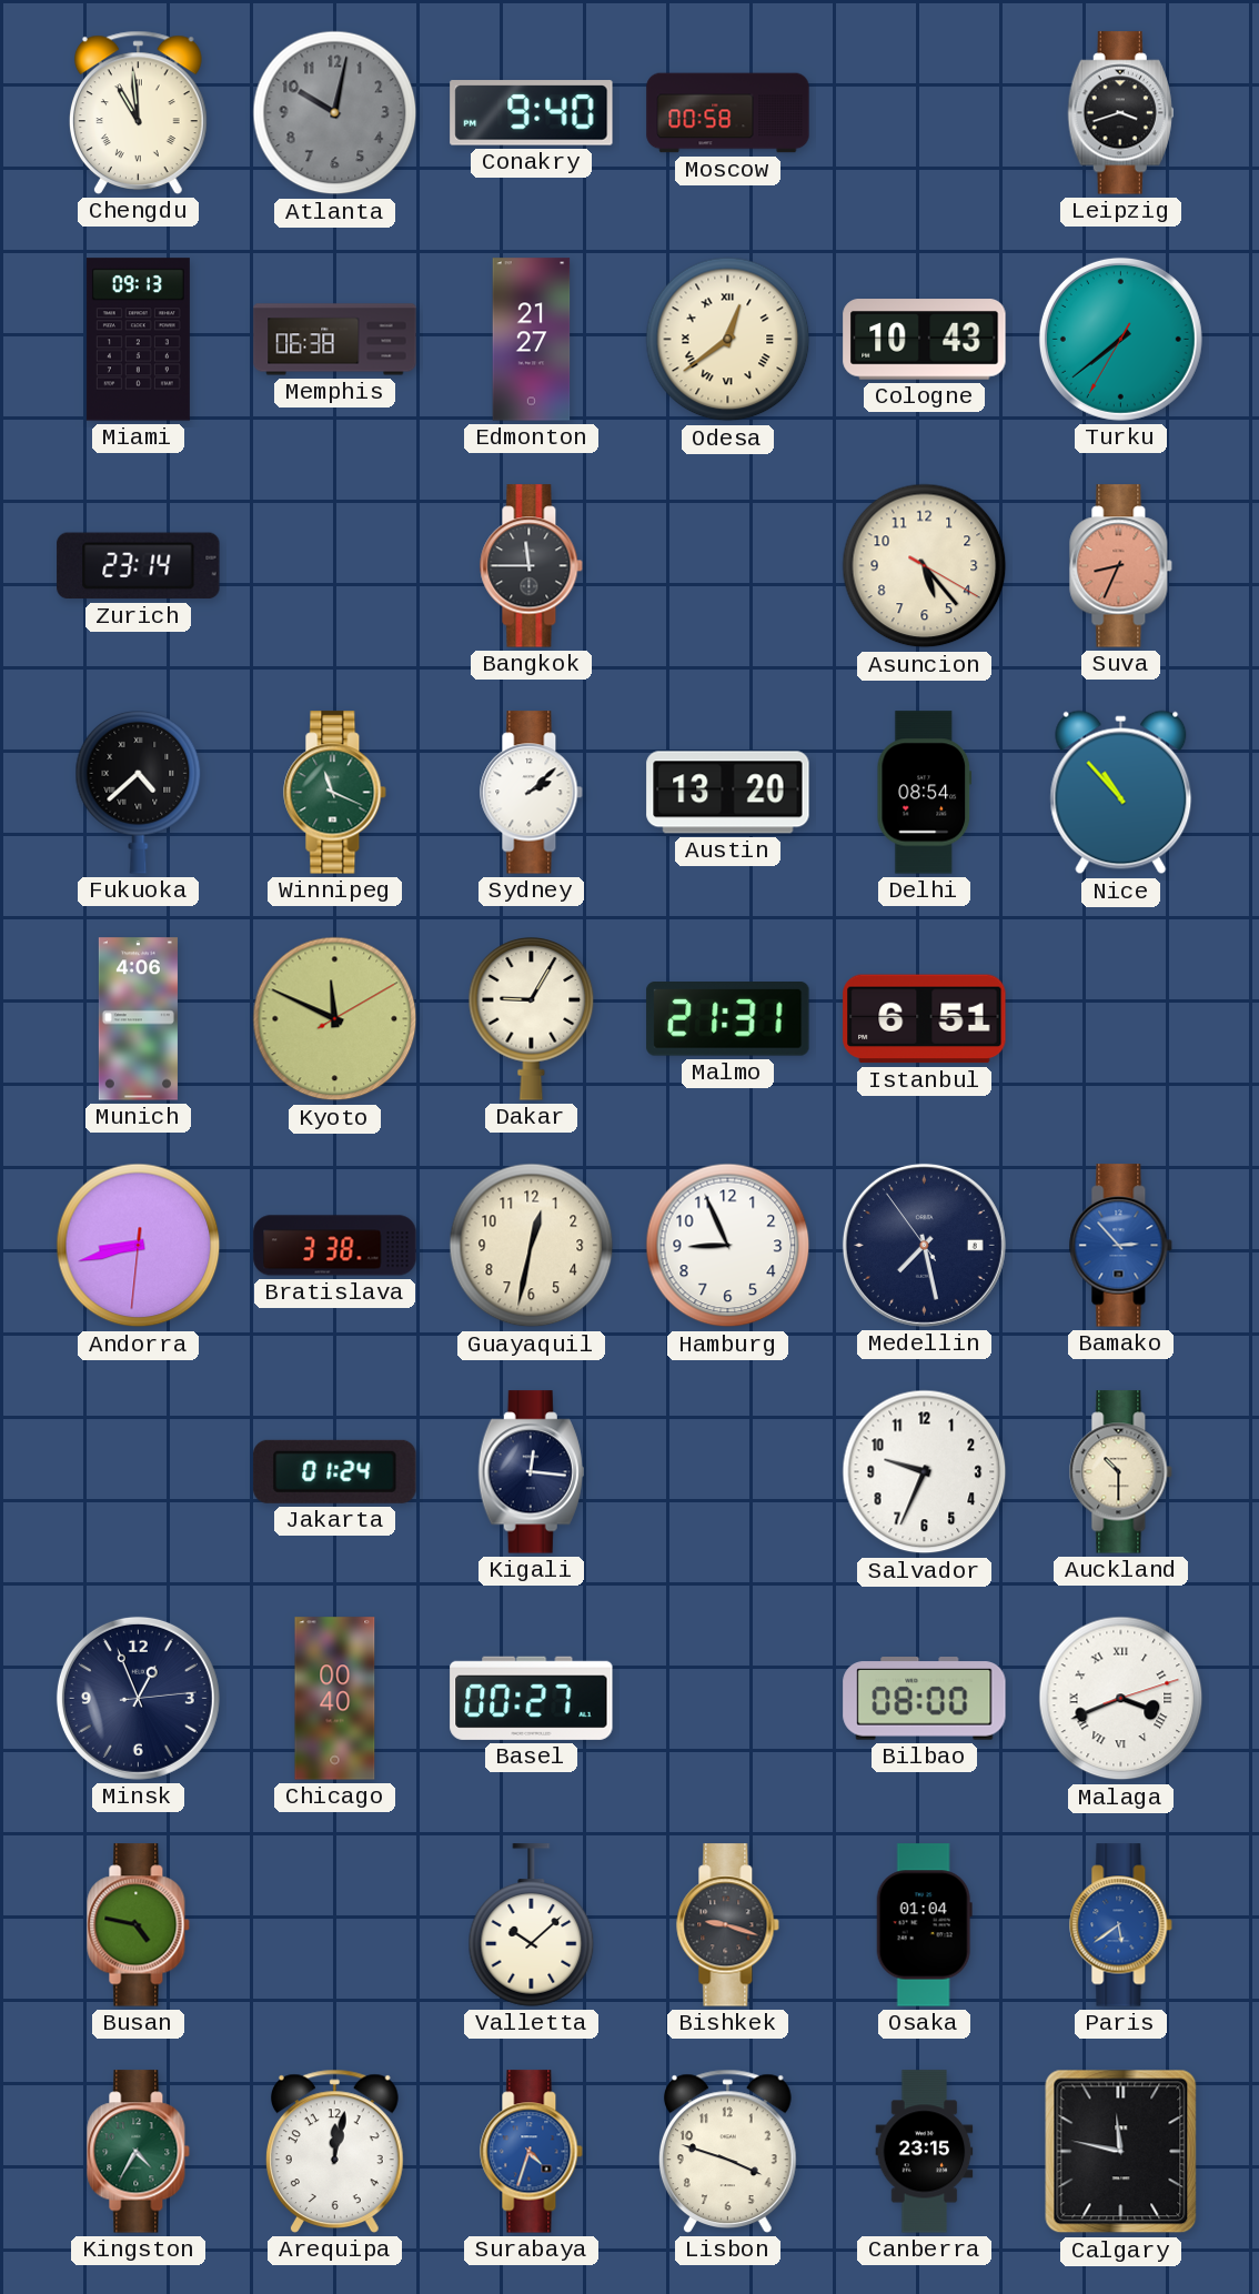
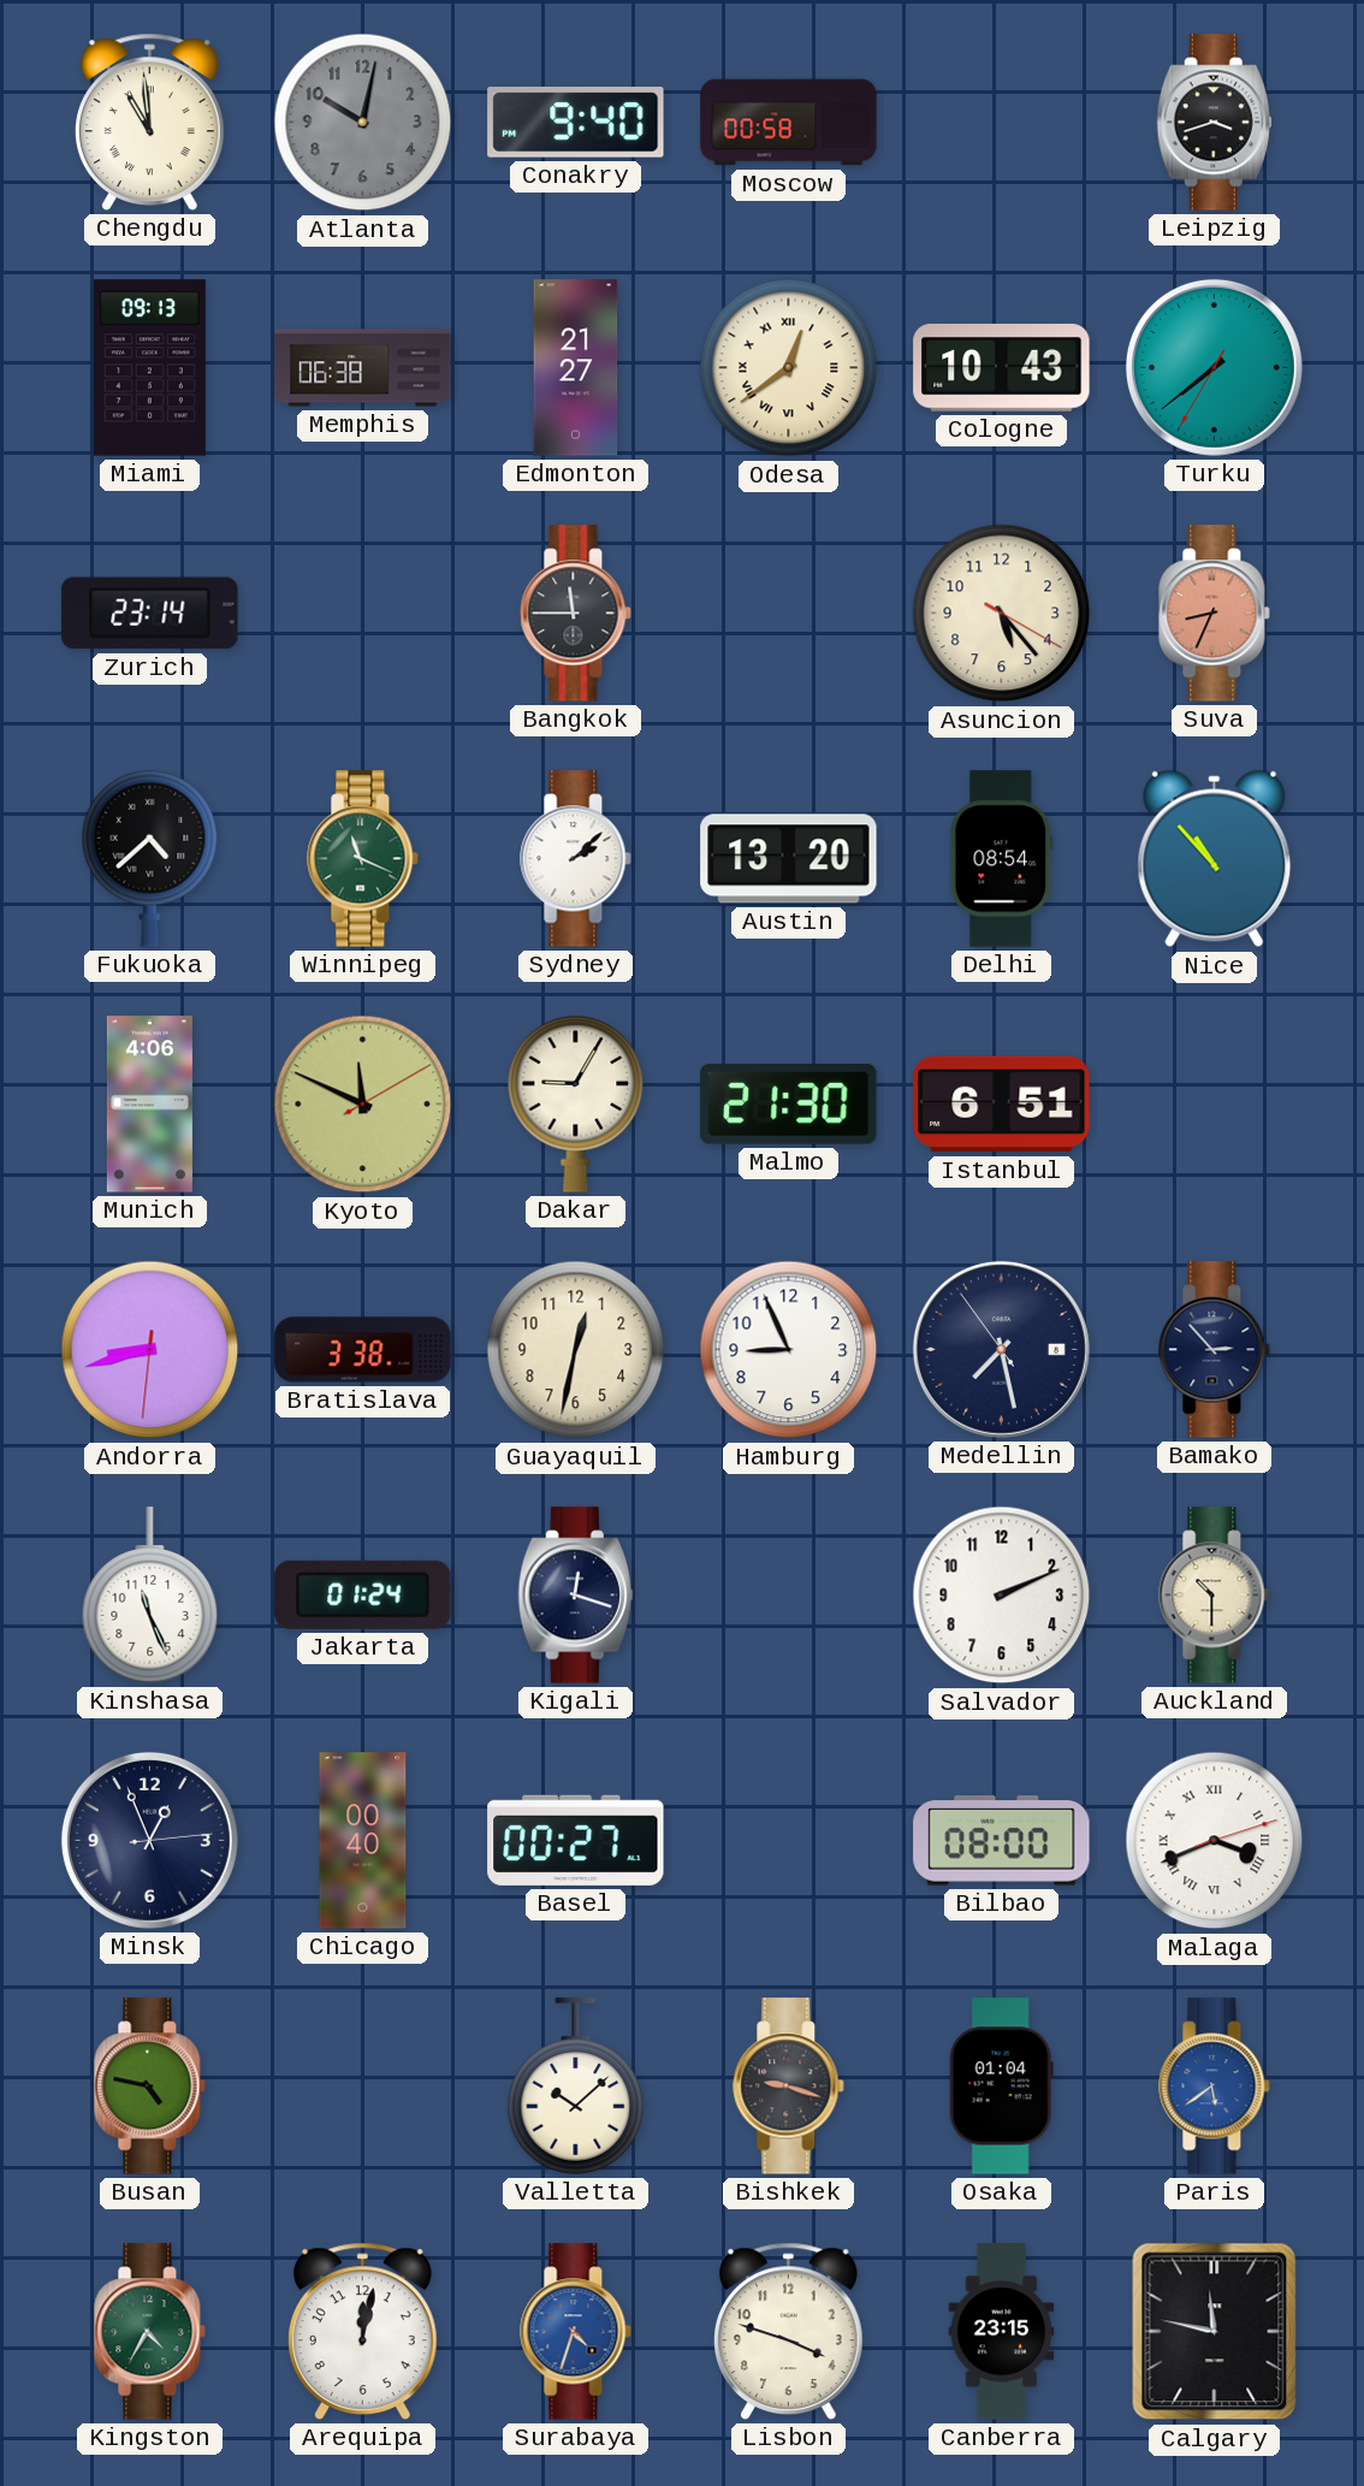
Malmo: 21:31 -> 21:30
Bamako dial: blue -> navy
Kinshasa: none -> 11:26
Kigali: 12:16 -> 12:18
Salvador: 9:34 -> 2:11
